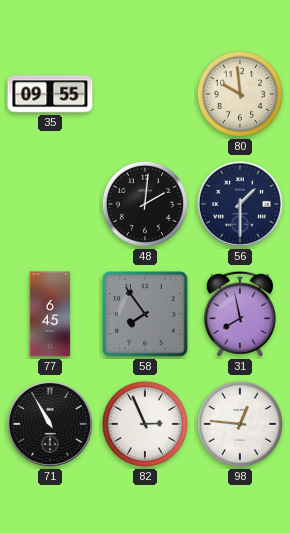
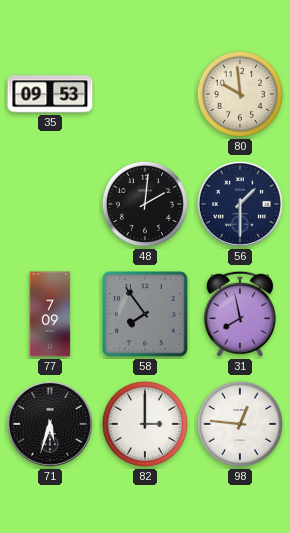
35: 09:55 -> 09:53
77: 6:45 -> 7:09
71: 10:55 -> 5:33
82: 2:56 -> 3:00
